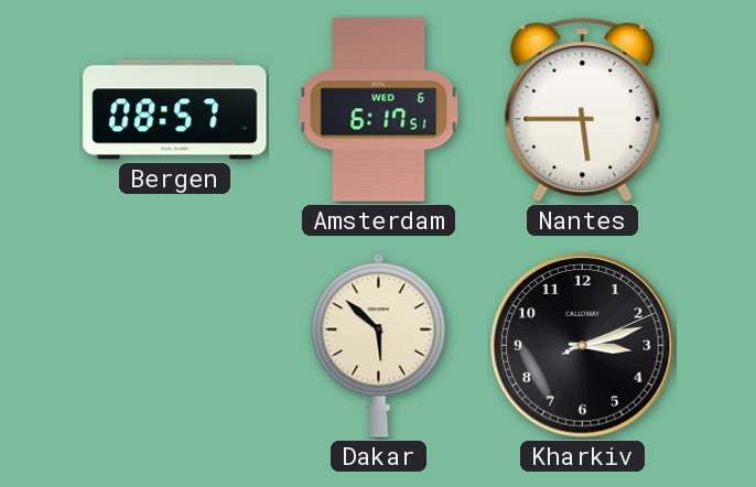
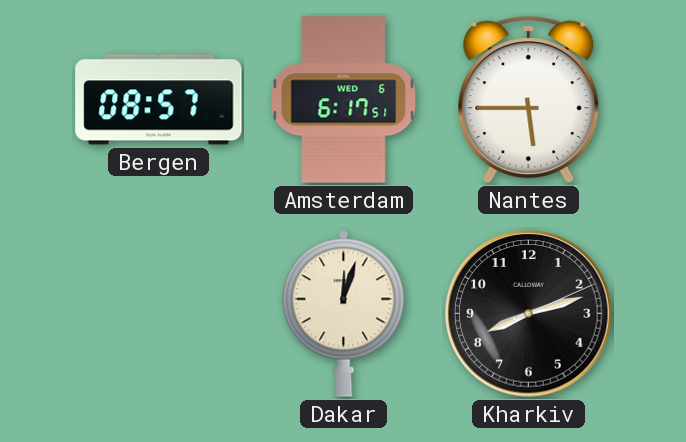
Dakar: 5:52 -> 12:03
Kharkiv: 3:12 -> 8:12
